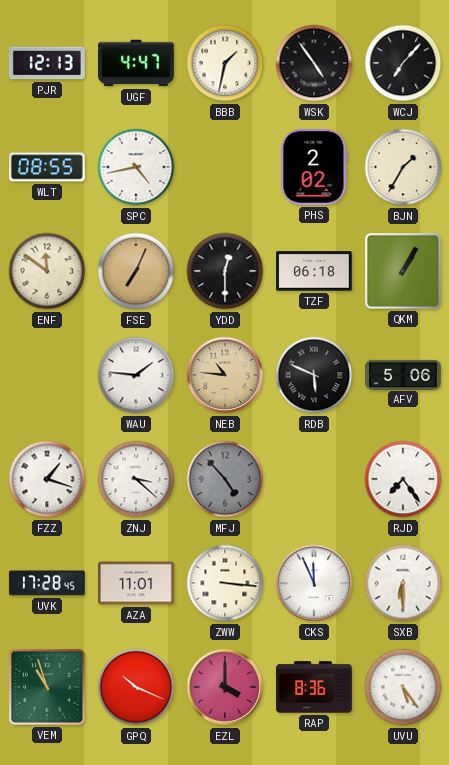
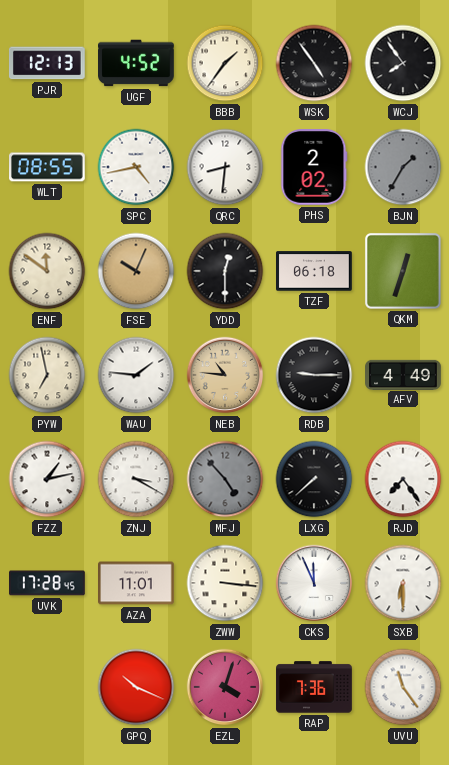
UGF: 4:47 -> 4:52
BBB: 1:32 -> 1:36
WCJ: 7:07 -> 7:54
QRC: none -> 8:31
BJN dial: cream -> grey
FSE: 7:04 -> 10:04
QKM: 1:05 -> 12:33
PYW: none -> 6:58
RDB: 5:49 -> 9:15
AFV: 5:06 -> 4:49
FZZ: 1:18 -> 1:13
ZNJ: 3:22 -> 3:20
LXG: none -> 7:38
VEM: 10:57 -> none
EZL: 4:00 -> 4:03
RAP: 8:36 -> 7:36
UVU: 5:24 -> 11:24
